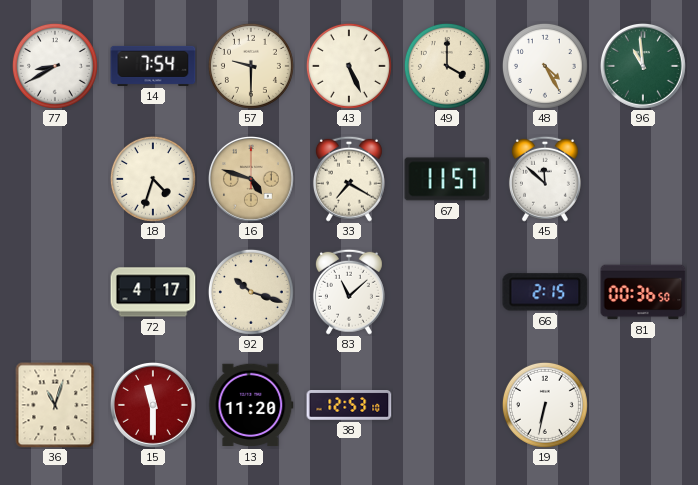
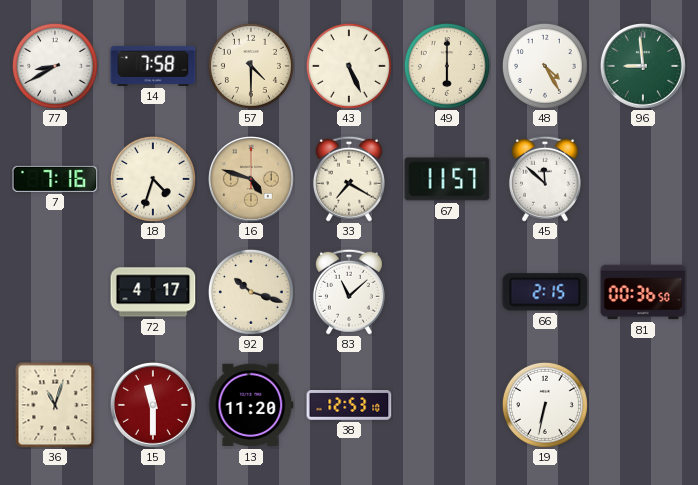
14: 7:54 -> 7:58
57: 9:30 -> 4:30
49: 4:00 -> 6:00
96: 10:59 -> 8:59
7: none -> 7:16
